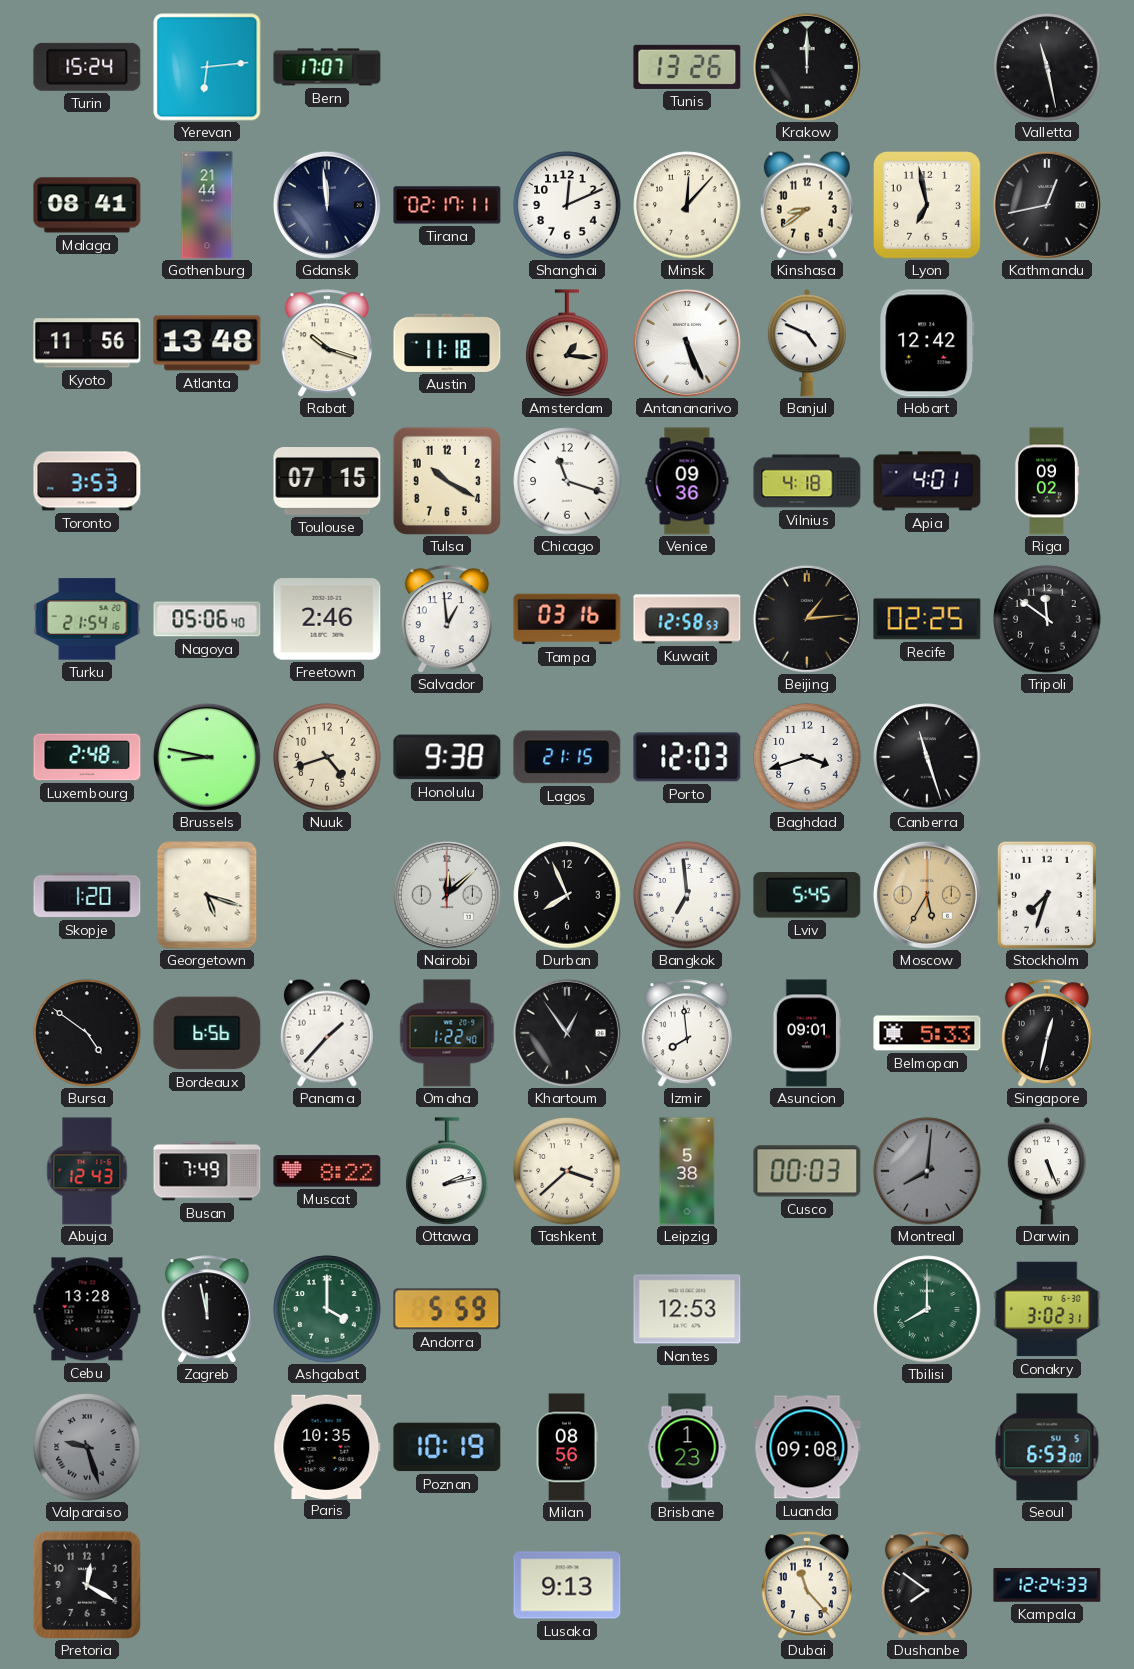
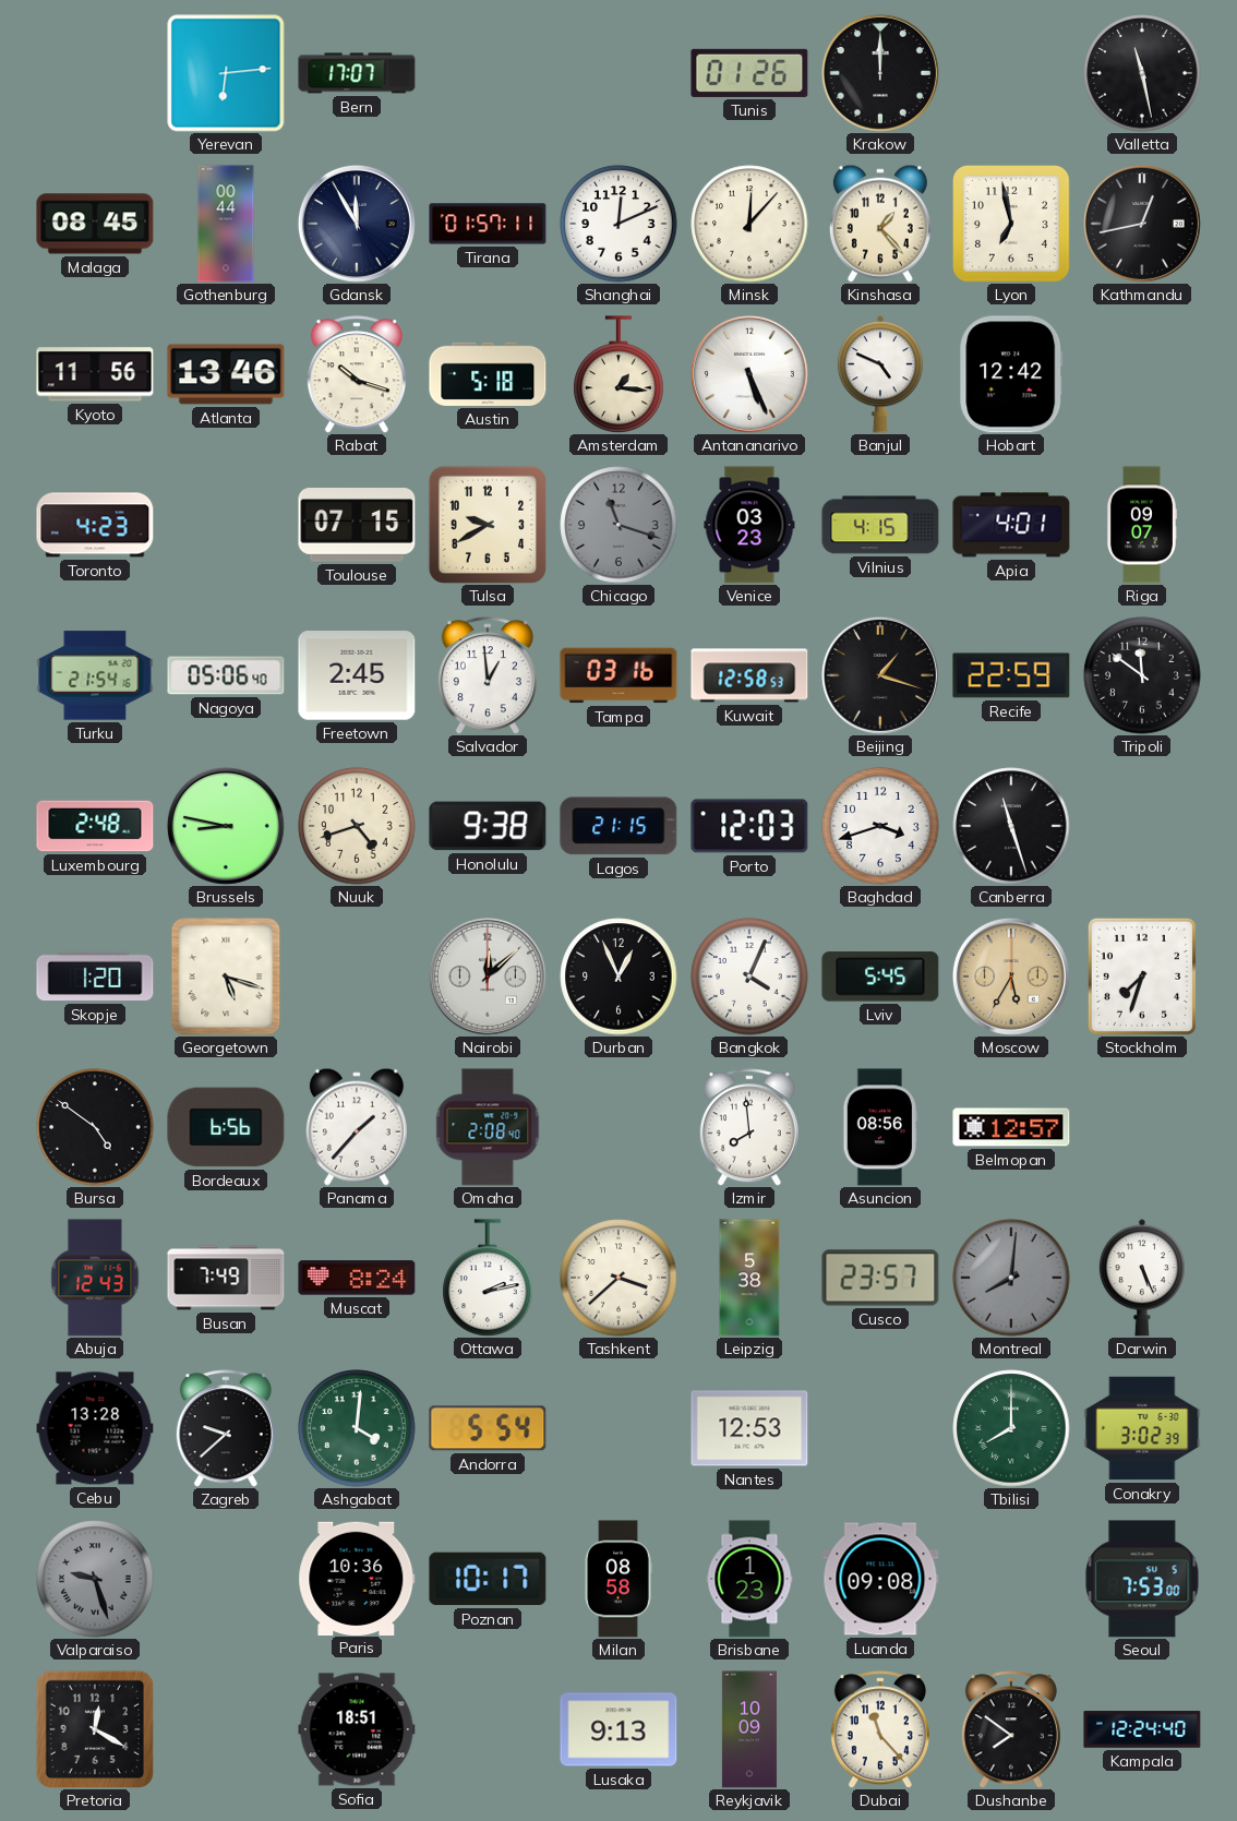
Turin: 15:24 -> none
Tunis: 13:26 -> 01:26
Malaga: 08:41 -> 08:45
Gothenburg: 21:44 -> 00:44
Gdansk: 11:59 -> 11:55
Tirana: 02:17 -> 01:57
Kinshasa: 8:39 -> 1:23
Atlanta: 13:48 -> 13:46
Austin: 11:18 -> 5:18
Toronto: 3:53 -> 4:23
Tulsa: 10:20 -> 9:40
Chicago dial: white -> grey
Venice: 09:36 -> 03:23
Vilnius: 4:18 -> 4:15
Riga: 09:02 -> 09:07
Freetown: 2:46 -> 2:45
Beijing: 1:14 -> 1:18
Recife: 02:25 -> 22:59
Durban: 7:56 -> 12:56
Bangkok: 6:59 -> 4:04
Omaha: 1:22 -> 2:08
Khartoum: 12:54 -> none
Asuncion: 09:01 -> 08:56
Belmopan: 5:33 -> 12:57
Singapore: 12:32 -> none
Muscat: 8:22 -> 8:24
Cusco: 00:03 -> 23:57
Zagreb: 11:58 -> 9:38
Ashgabat: 4:00 -> 4:01
Andorra: 5:59 -> 5:54
Conakry: 3:02:31 -> 3:02:39
Paris: 10:35 -> 10:36
Poznan: 10:19 -> 10:17
Milan: 08:56 -> 08:58
Seoul: 6:53 -> 7:53
Sofia: none -> 18:51
Reykjavik: none -> 10:09
Kampala: 12:24:33 -> 12:24:40
